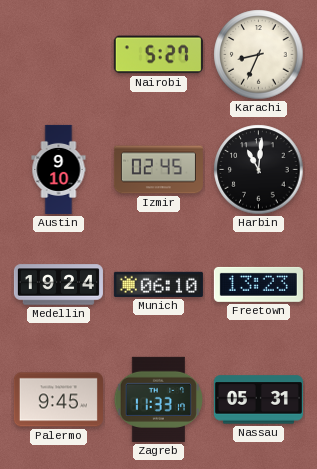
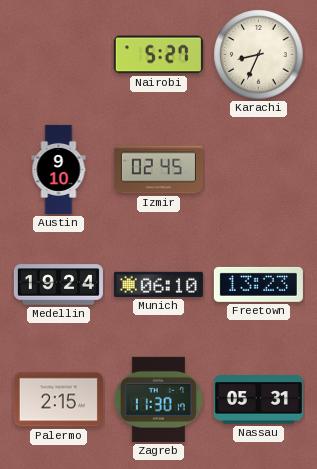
Harbin: 11:01 -> none
Palermo: 9:45 -> 2:15
Zagreb: 11:33 -> 11:30
